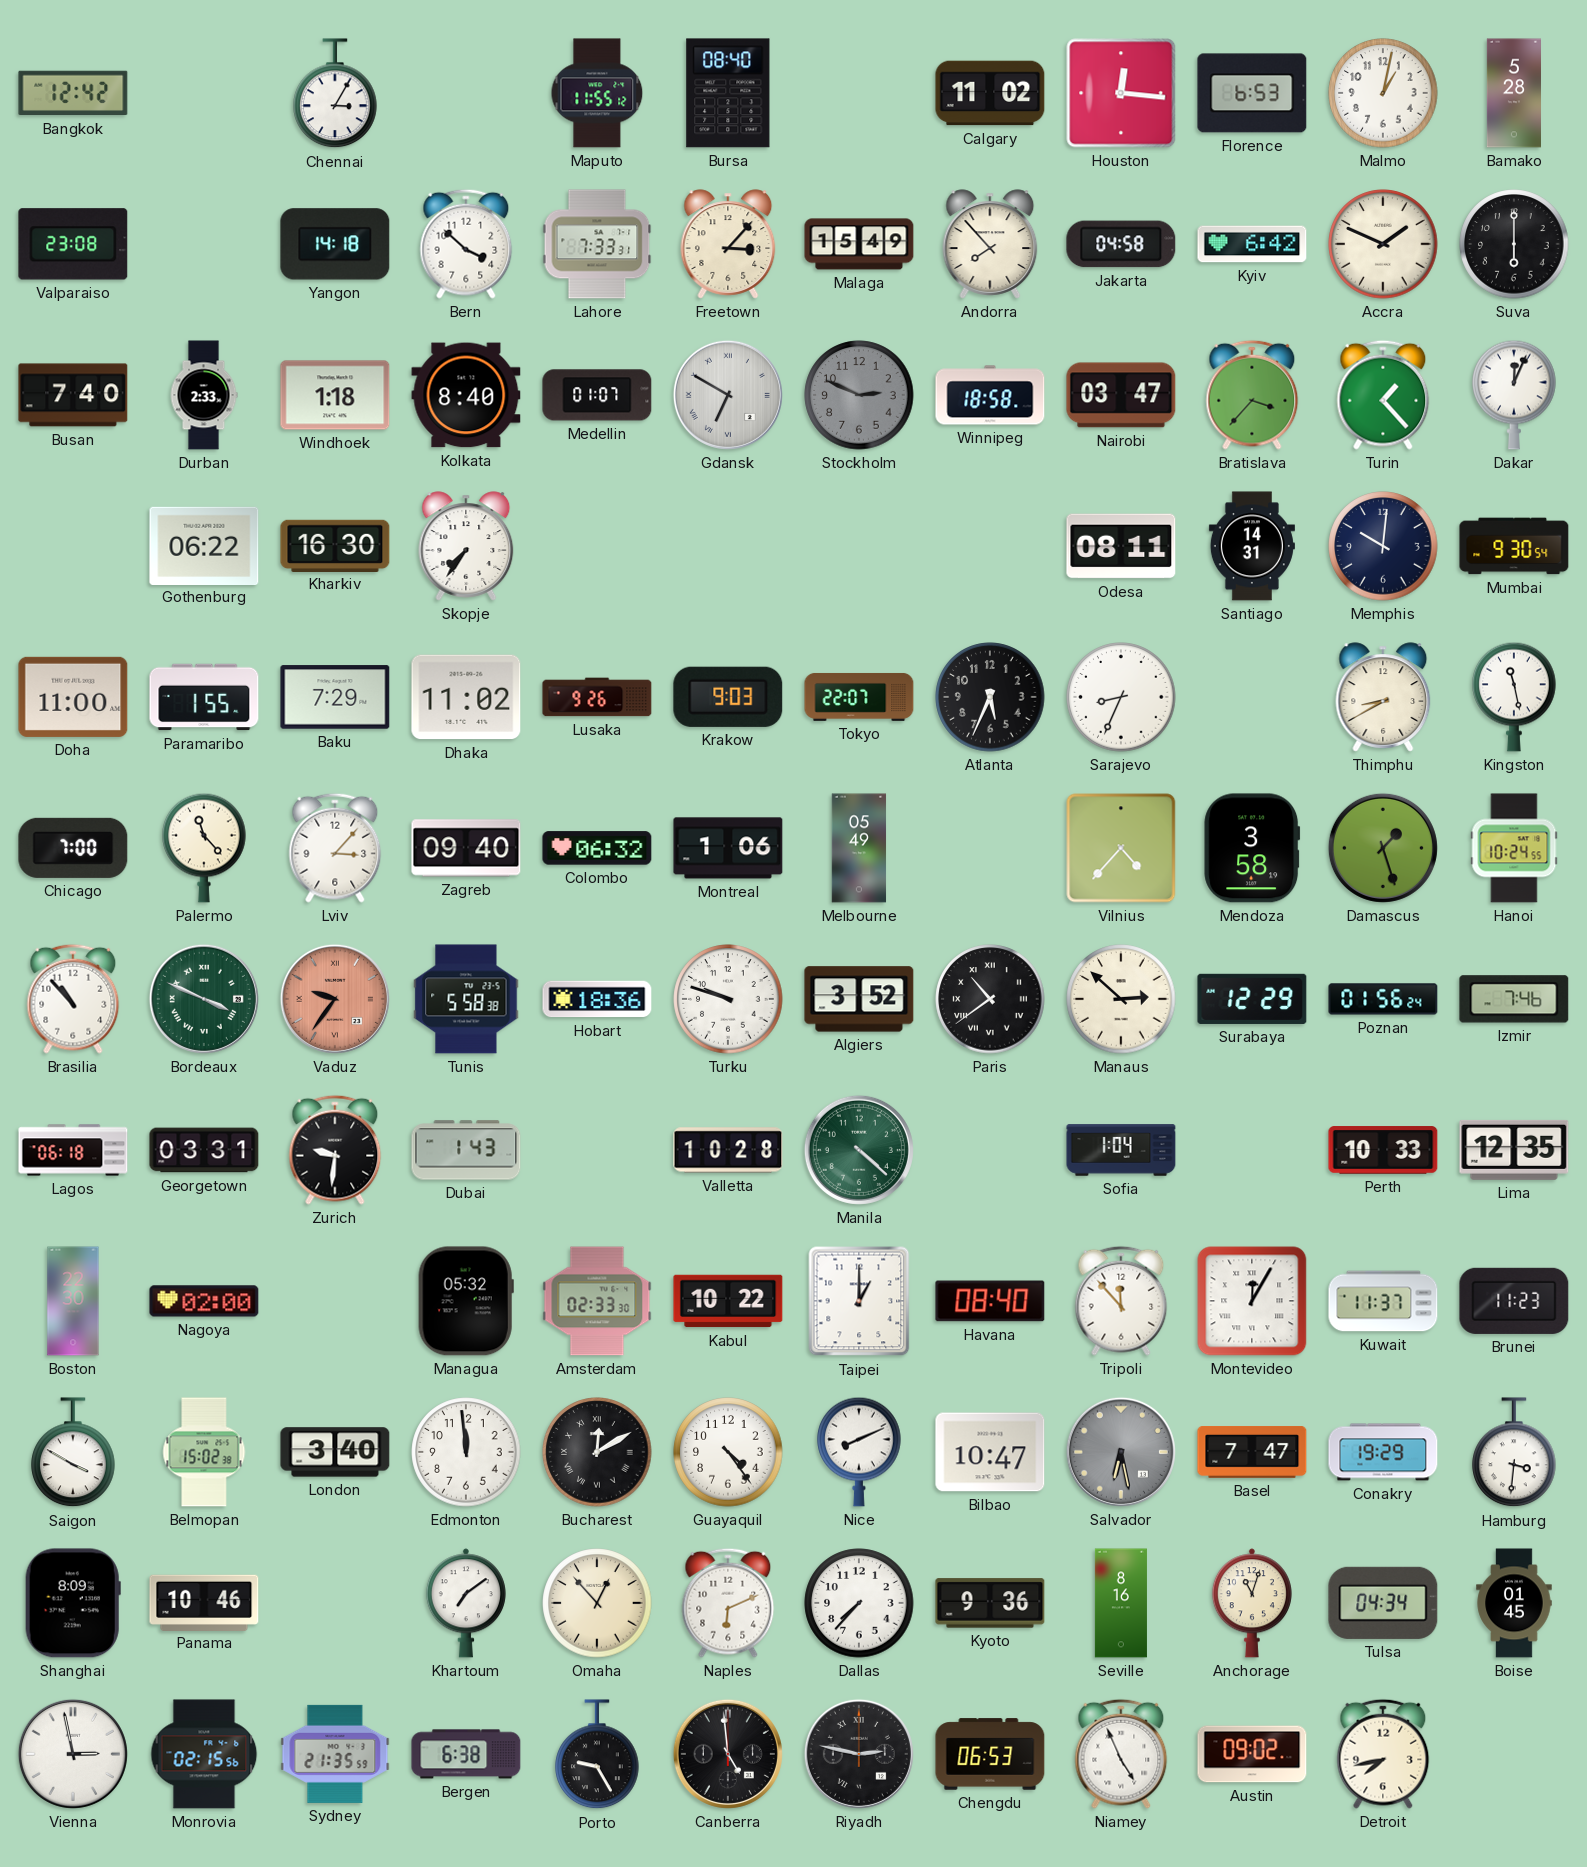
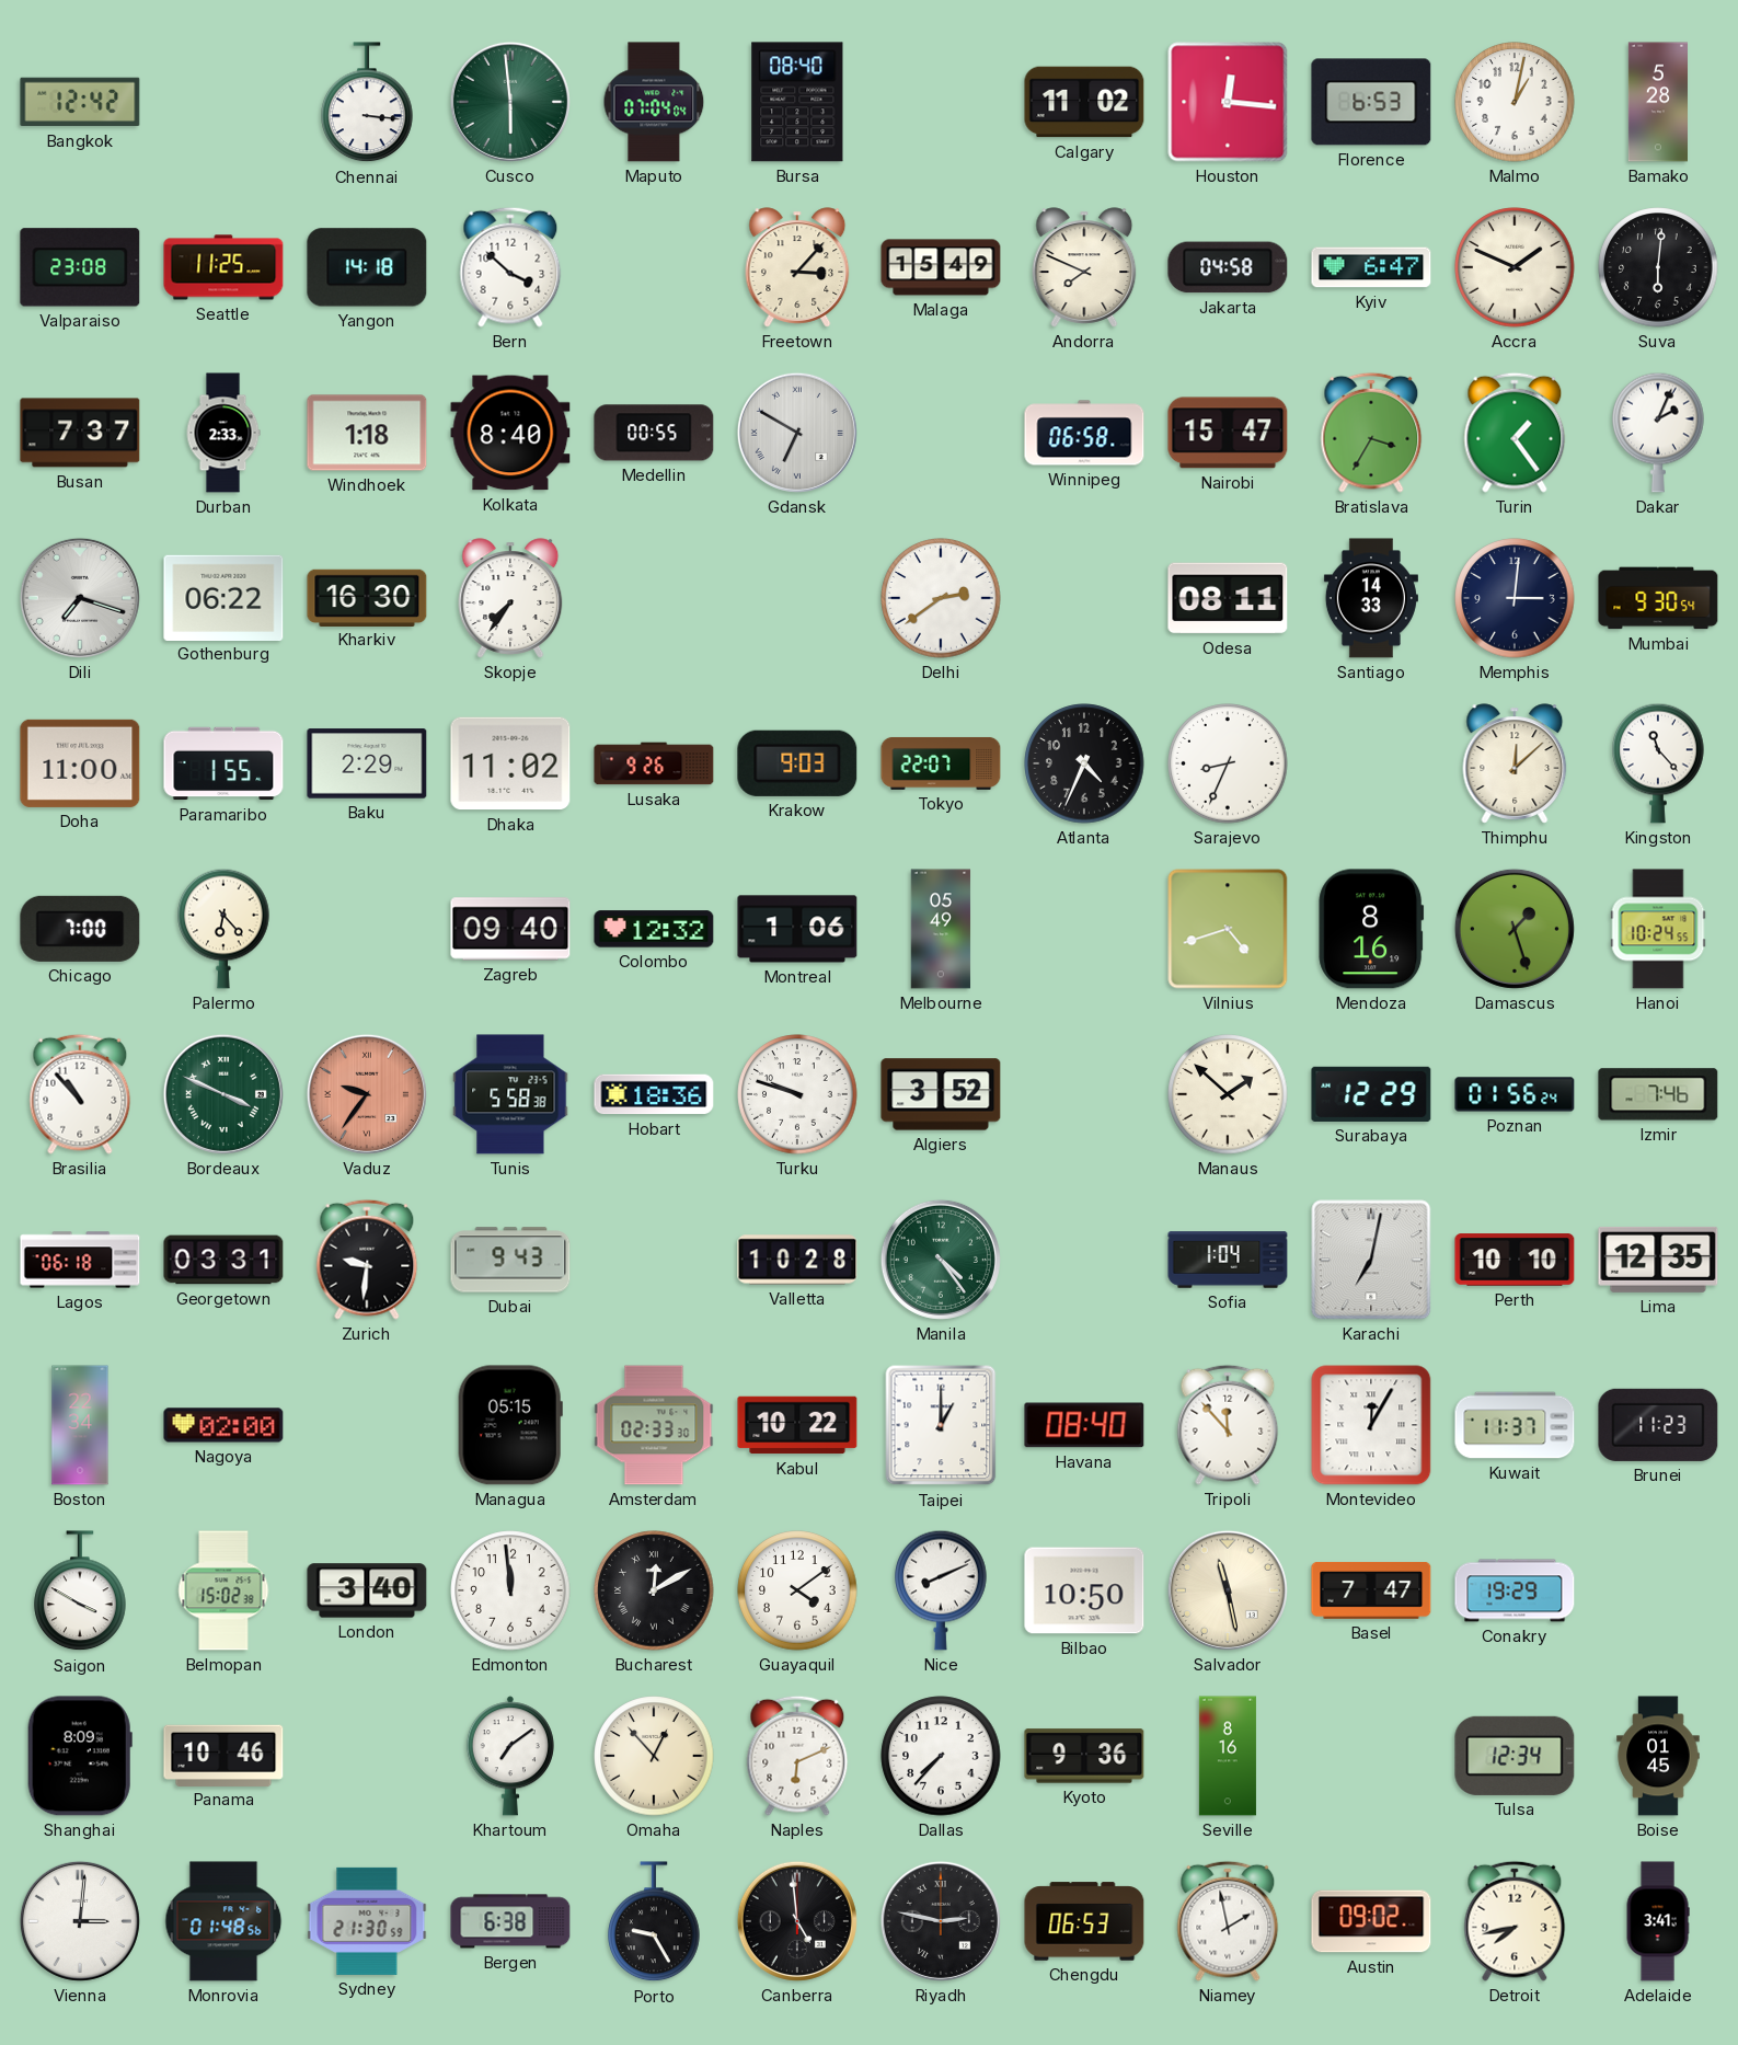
Chennai: 3:05 -> 3:16
Cusco: none -> 5:59
Maputo: 11:55 -> 07:04
Seattle: none -> 11:25
Lahore: 7:33 -> none
Andorra: 7:53 -> 7:49
Kyiv: 6:42 -> 6:47
Suva: 6:00 -> 6:01
Busan: 7:40 -> 7:37
Medellin: 01:07 -> 00:55
Stockholm: 2:49 -> none
Winnipeg: 18:58 -> 06:58
Nairobi: 03:47 -> 15:47
Bratislava: 3:37 -> 3:35
Turin: 1:23 -> 1:24
Dakar: 12:04 -> 2:04
Dili: none -> 7:18
Delhi: none -> 2:39
Santiago: 14:31 -> 14:33
Memphis: 10:01 -> 3:01
Baku: 7:29 -> 2:29
Atlanta: 5:34 -> 4:34
Thimphu: 8:40 -> 12:08
Kingston: 11:28 -> 11:23
Palermo: 11:23 -> 6:23
Lviv: 3:07 -> none
Colombo: 06:32 -> 12:32
Vilnius: 4:37 -> 4:42
Mendoza: 3:58 -> 8:16
Paris: 10:39 -> none
Manaus: 2:52 -> 1:52
Dubai: 1:43 -> 9:43
Manila: 4:22 -> 4:24
Karachi: none -> 7:02
Perth: 10:33 -> 10:10
Boston: 22:30 -> 22:34
Managua: 05:32 -> 05:15
Guayaquil: 4:24 -> 4:09
Bilbao: 10:47 -> 10:50
Salvador: 6:28 -> 11:28
Salvador dial: grey -> cream
Hamburg: 3:31 -> none
Anchorage: 11:03 -> none
Tulsa: 04:34 -> 12:34
Vienna: 2:58 -> 3:01
Monrovia: 02:15 -> 01:48
Sydney: 21:35 -> 21:30
Niamey: 4:56 -> 1:58
Adelaide: none -> 3:41
